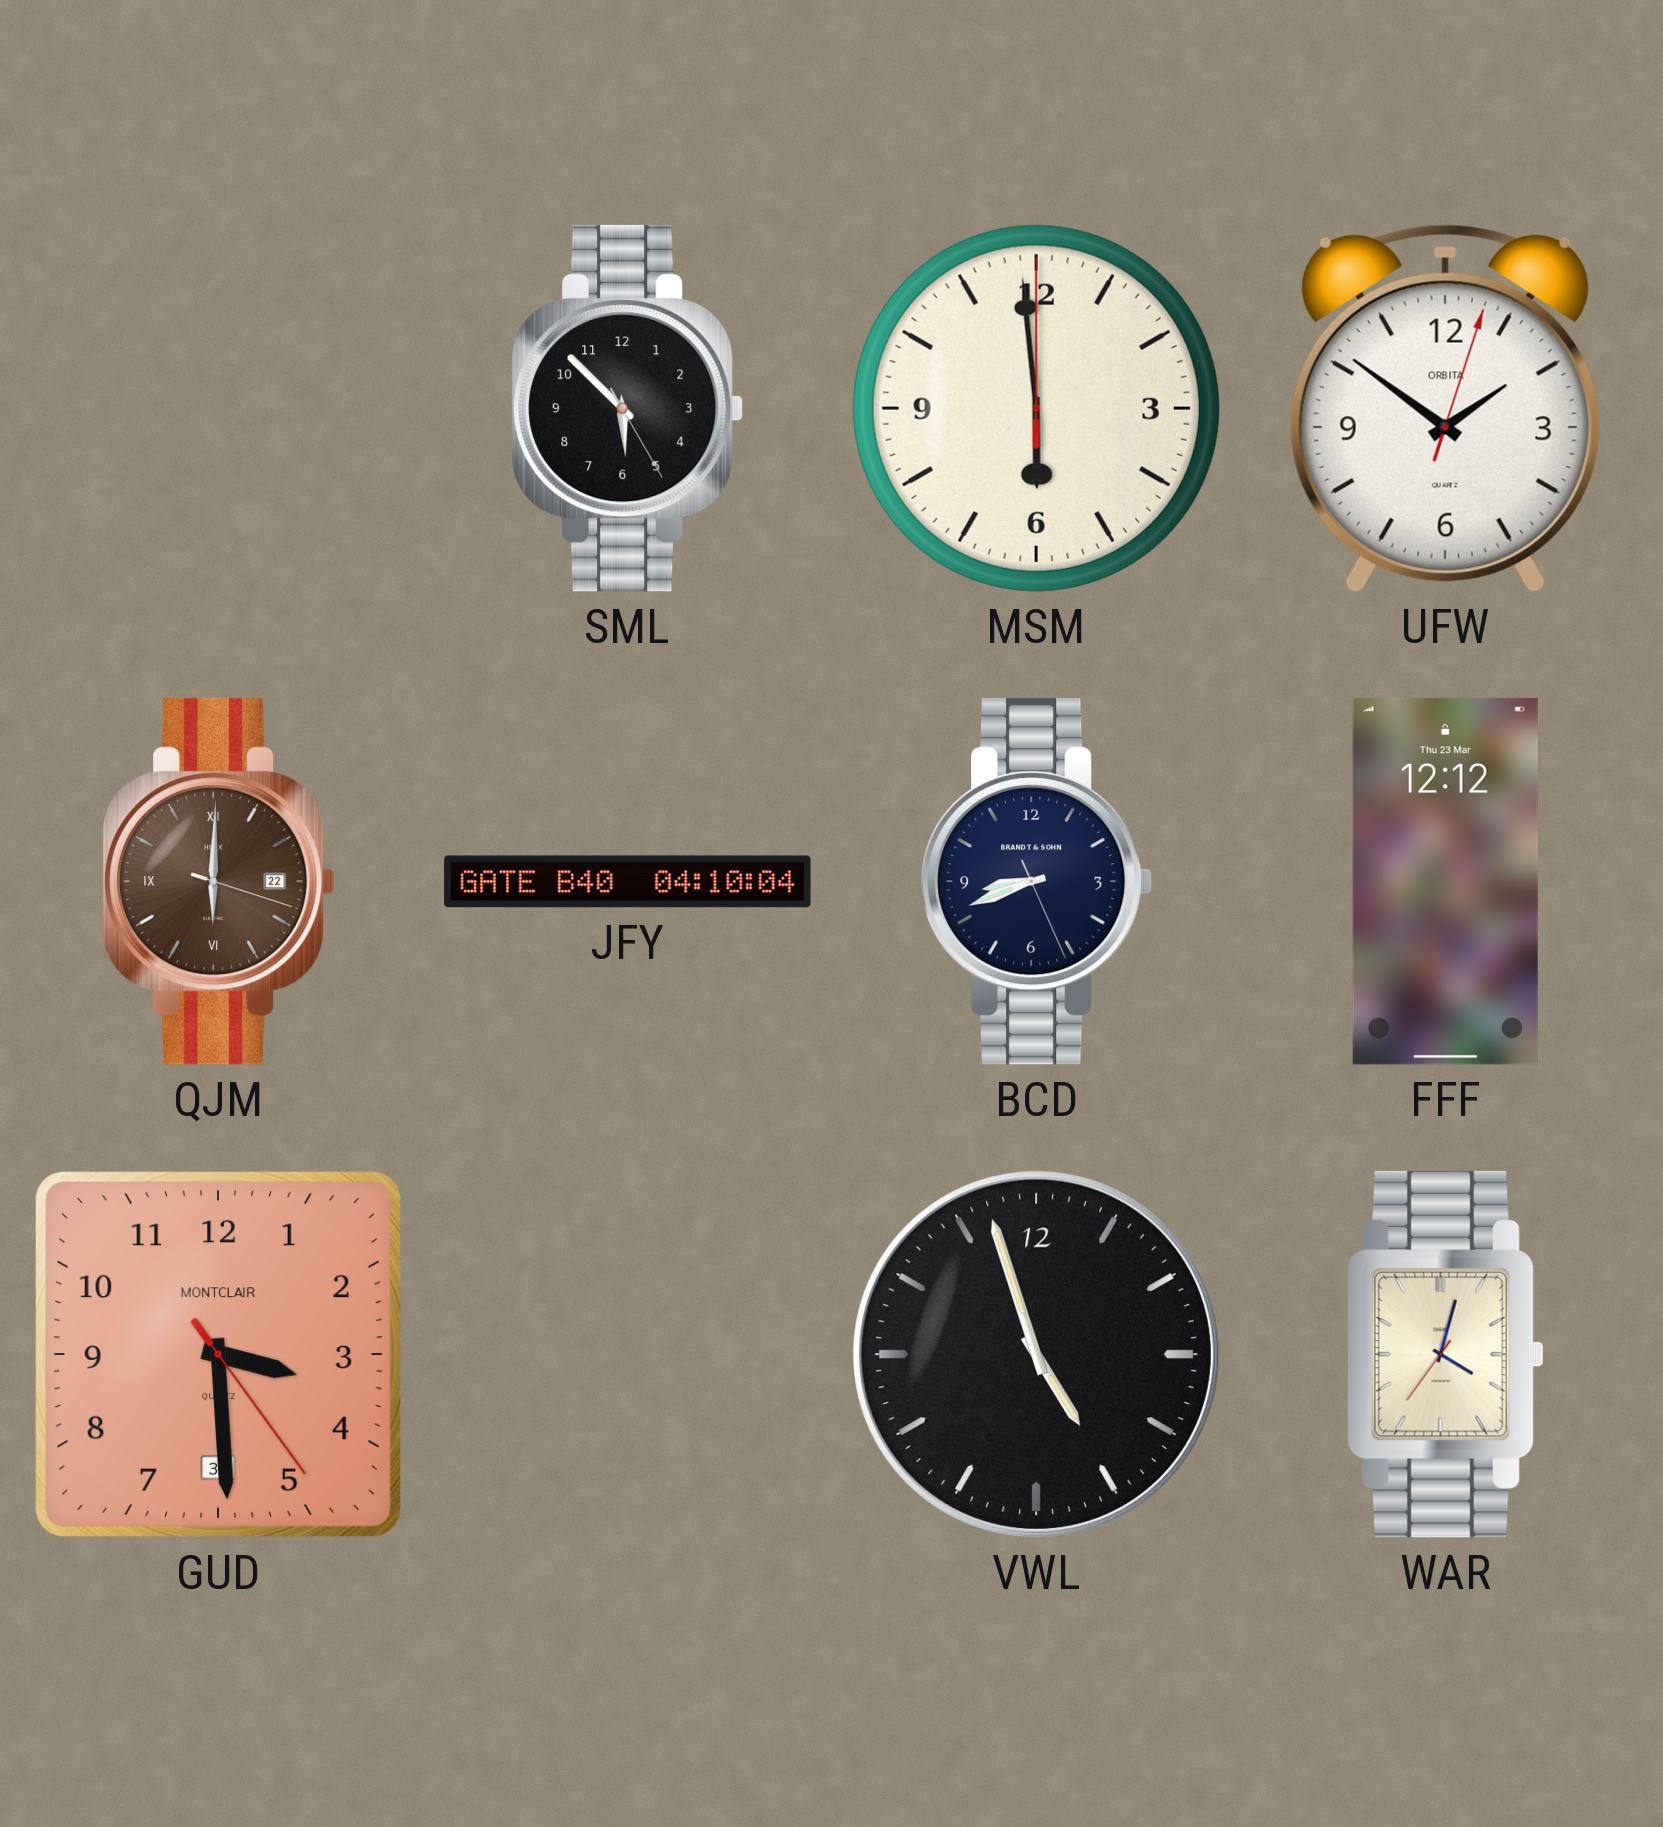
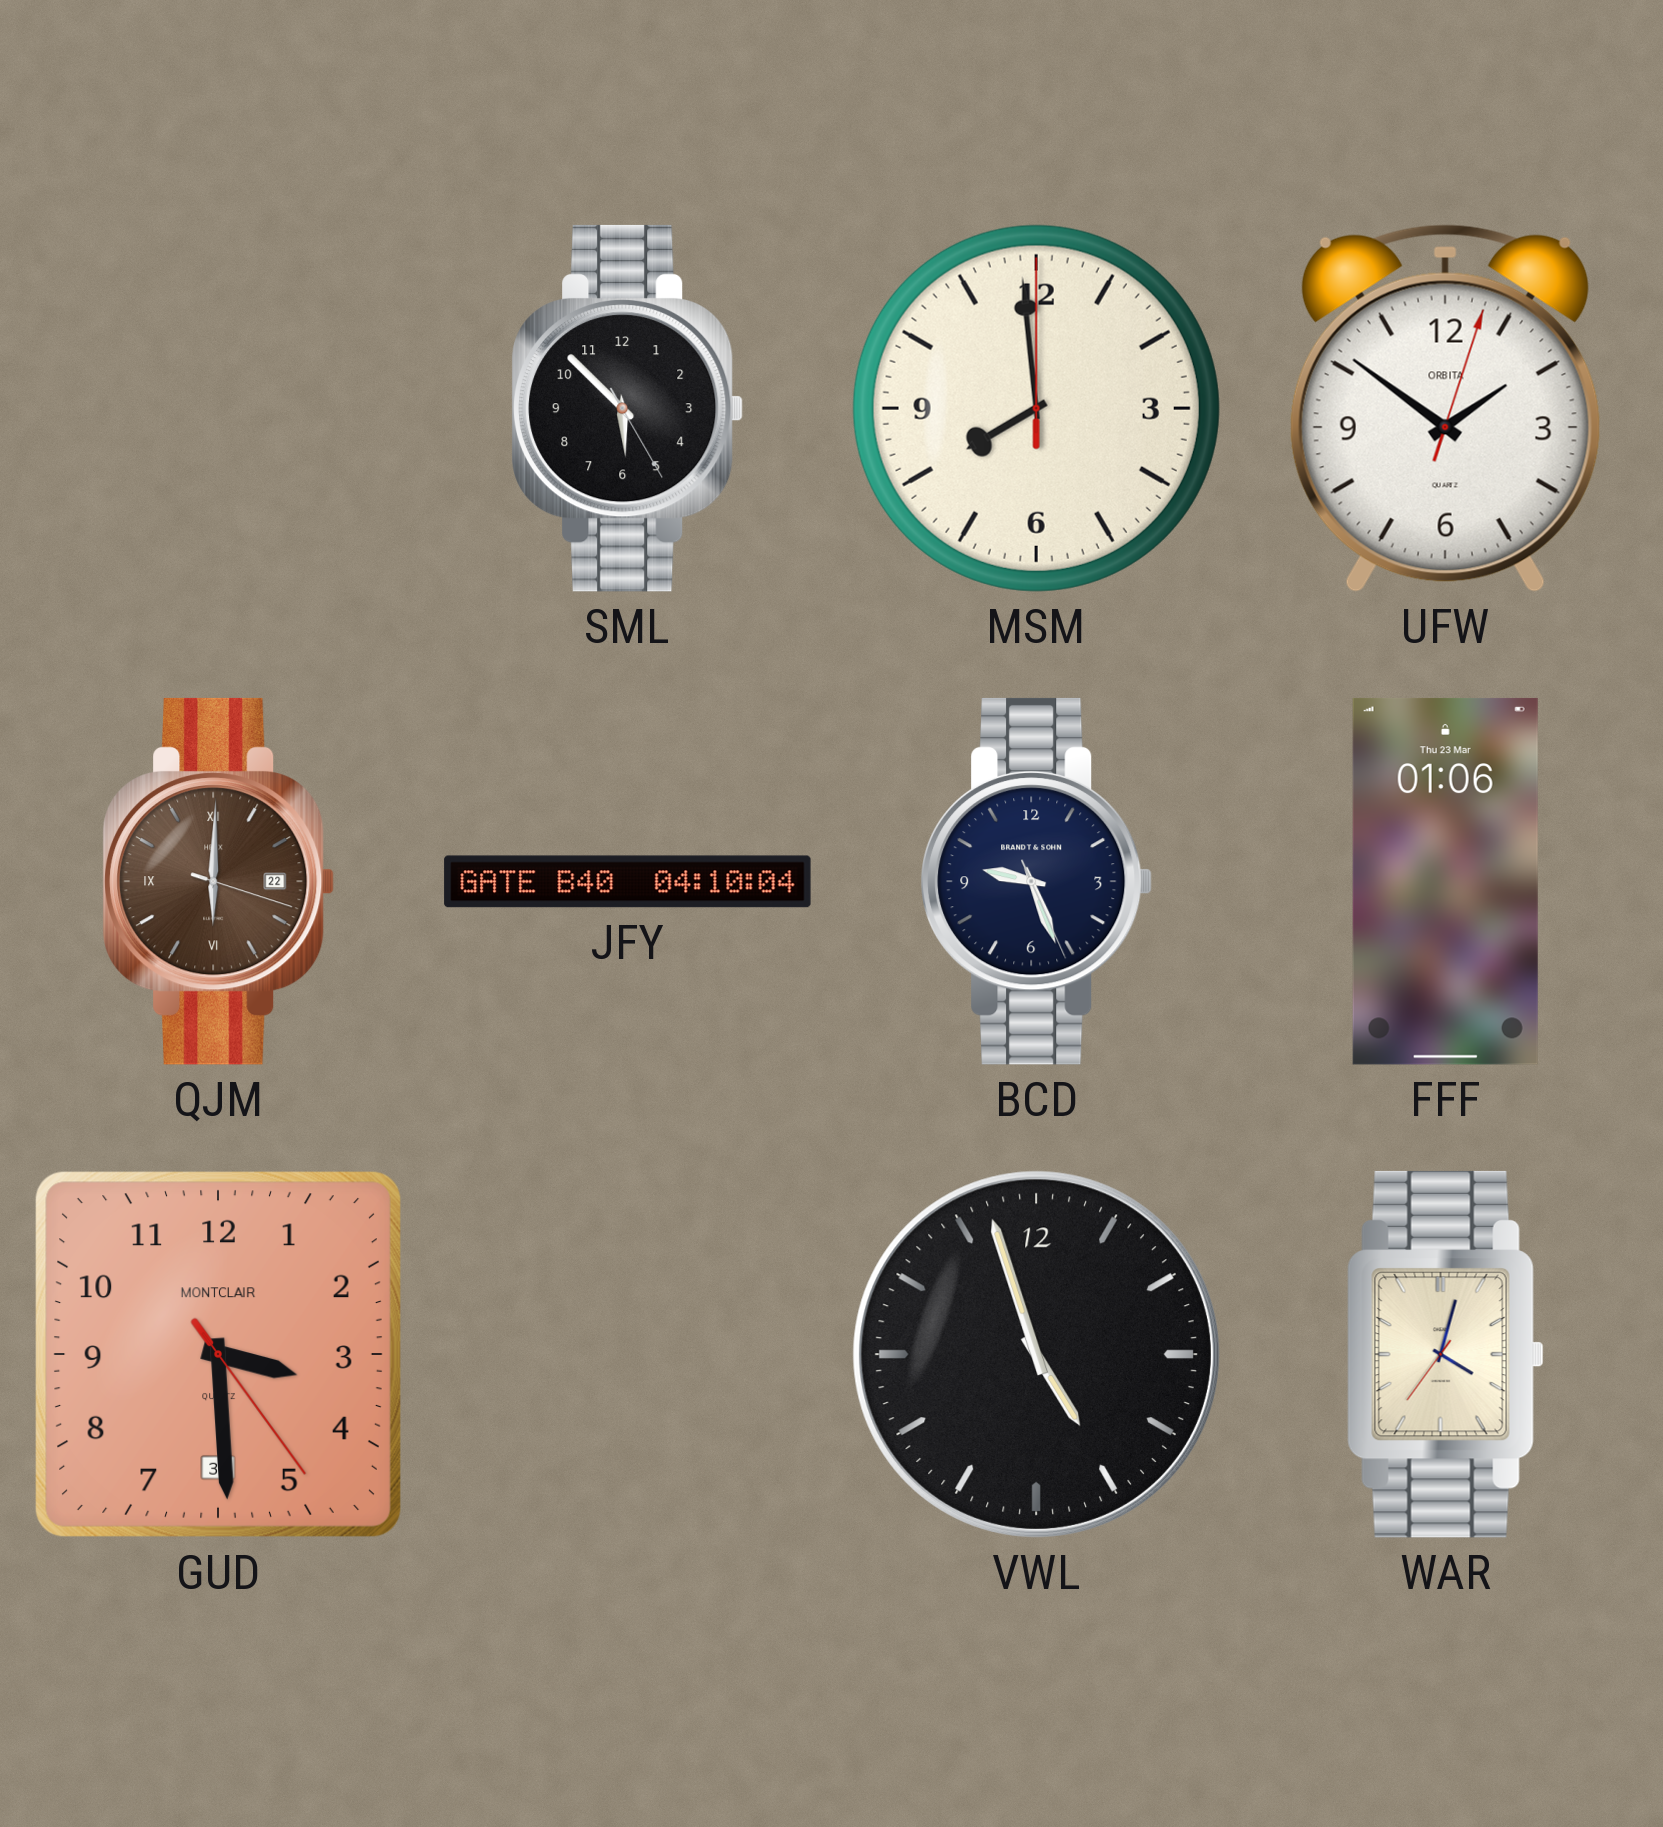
MSM: 5:59 -> 7:59
BCD: 8:41 -> 9:26
FFF: 12:12 -> 01:06
